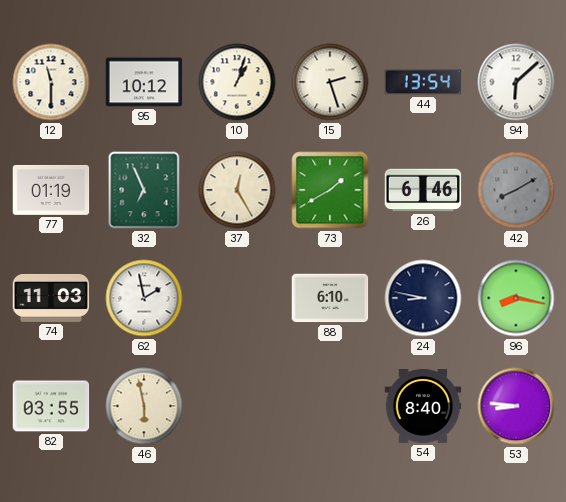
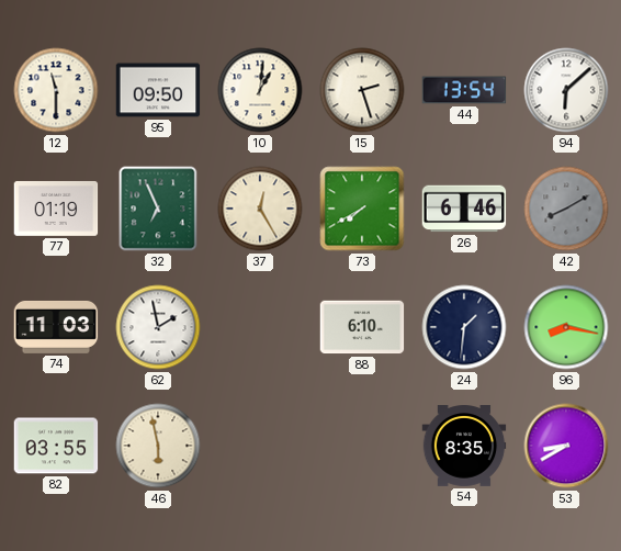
95: 10:12 -> 09:50
10: 1:03 -> 1:01
73: 1:40 -> 7:40
24: 8:47 -> 1:31
54: 8:40 -> 8:35
53: 8:46 -> 8:40
